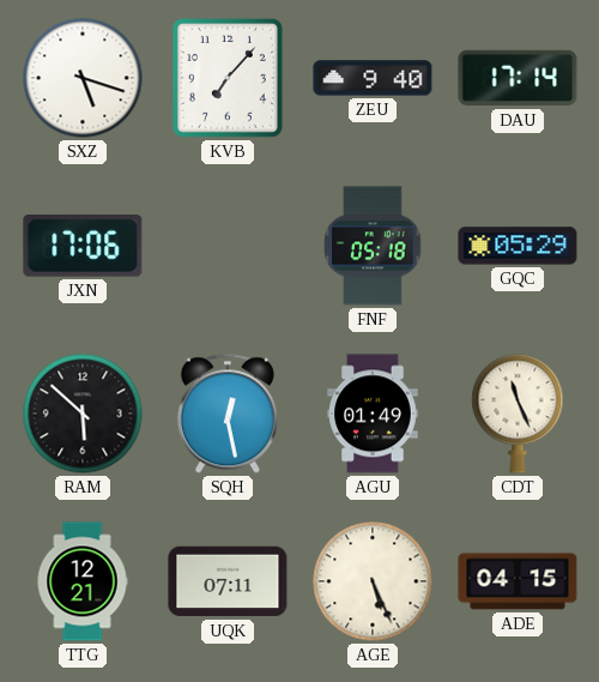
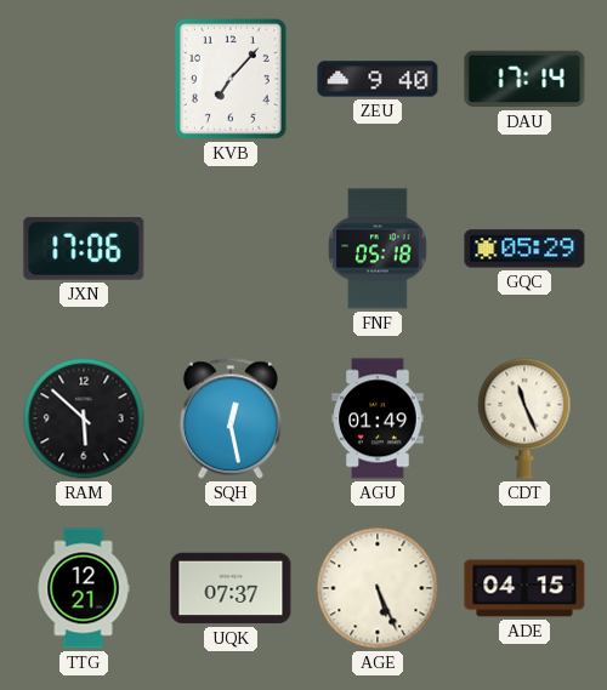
SXZ: 5:18 -> none
UQK: 07:11 -> 07:37
